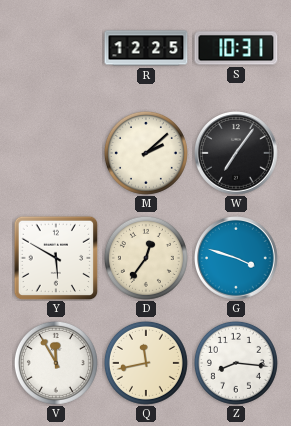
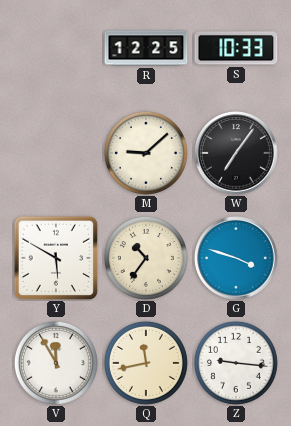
S: 10:31 -> 10:33
M: 2:08 -> 9:08
D: 12:36 -> 10:36
Z: 8:16 -> 9:16
